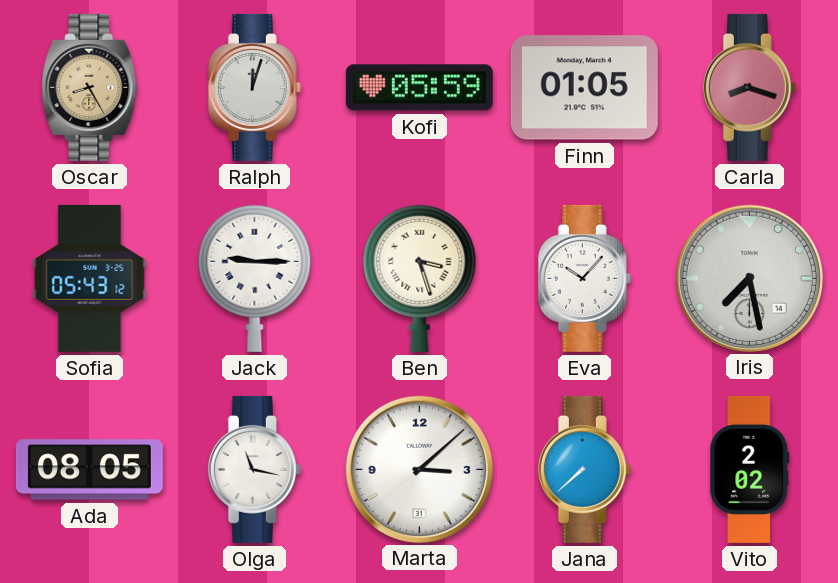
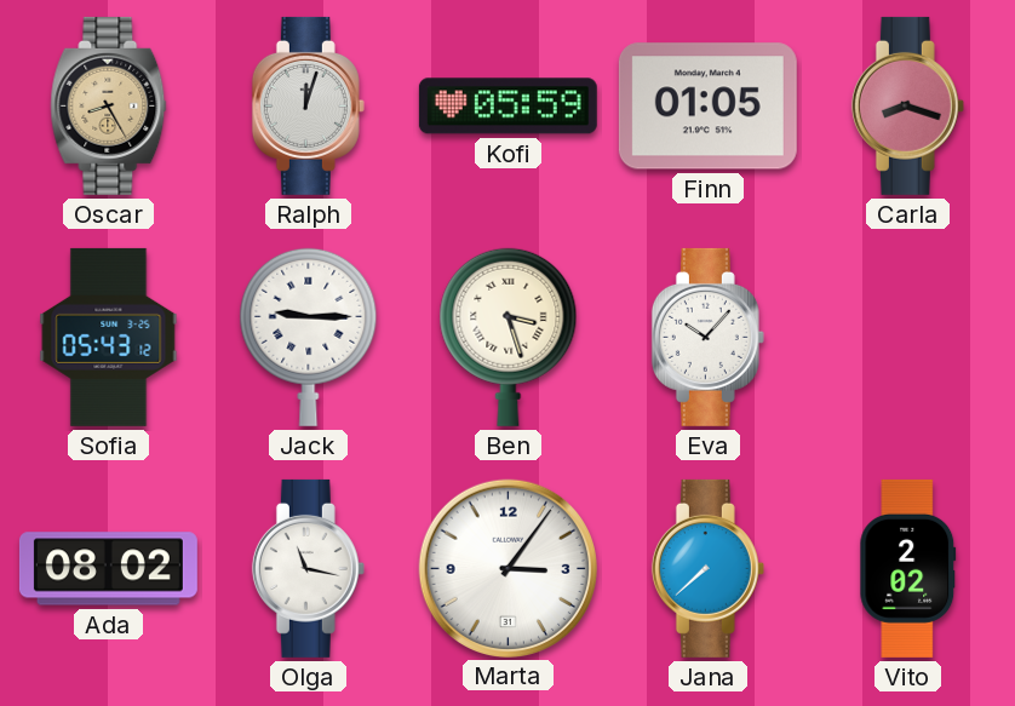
Iris: 7:28 -> none
Ada: 08:05 -> 08:02
Marta: 3:08 -> 3:06
